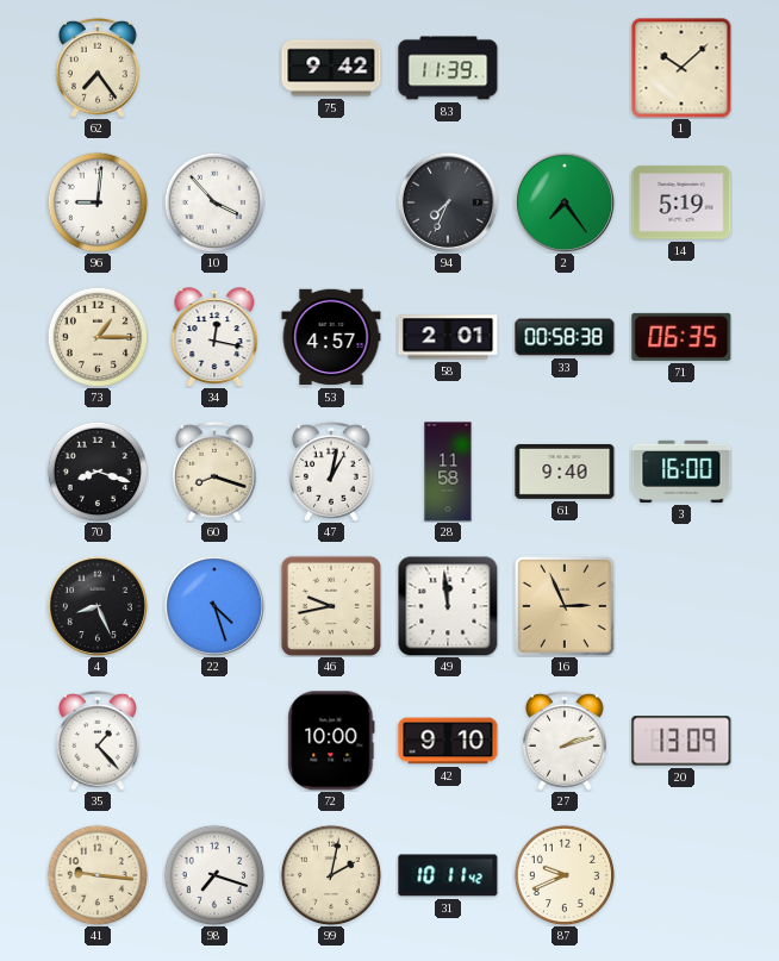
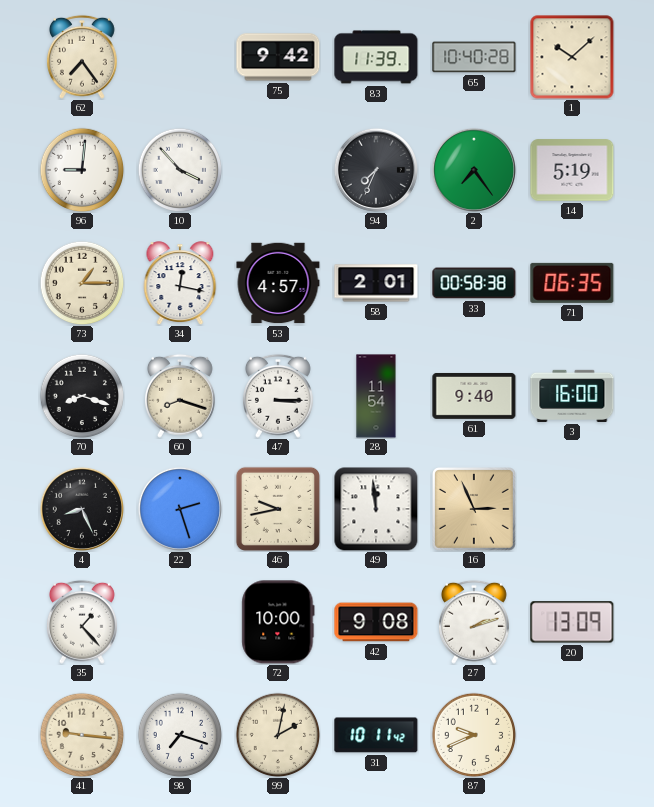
65: none -> 10:40
47: 1:02 -> 3:15
28: 11:58 -> 11:54
22: 4:27 -> 2:27
42: 9:10 -> 9:08
